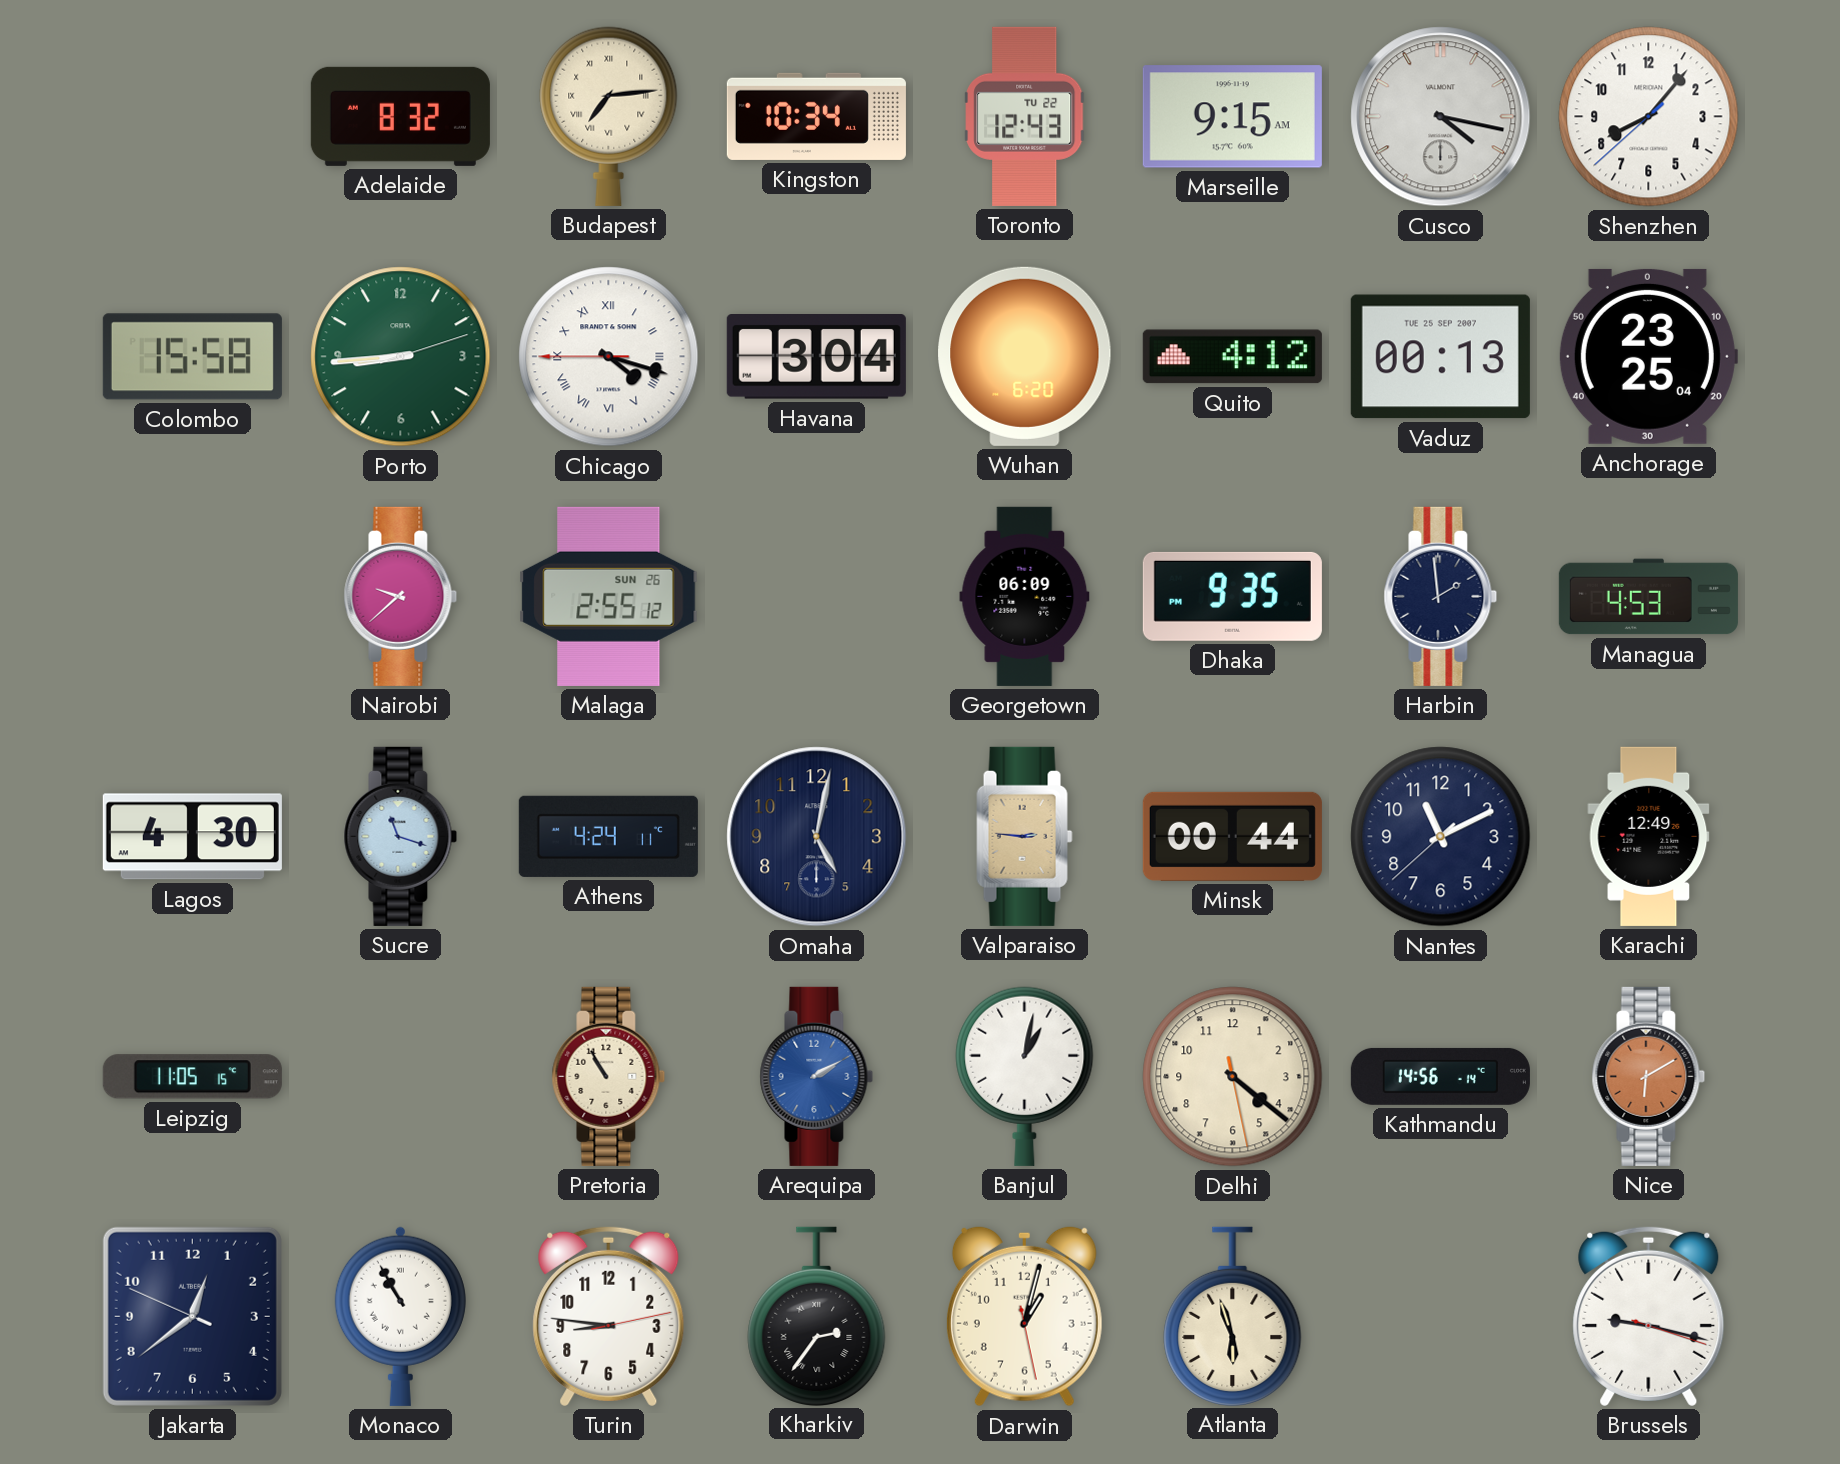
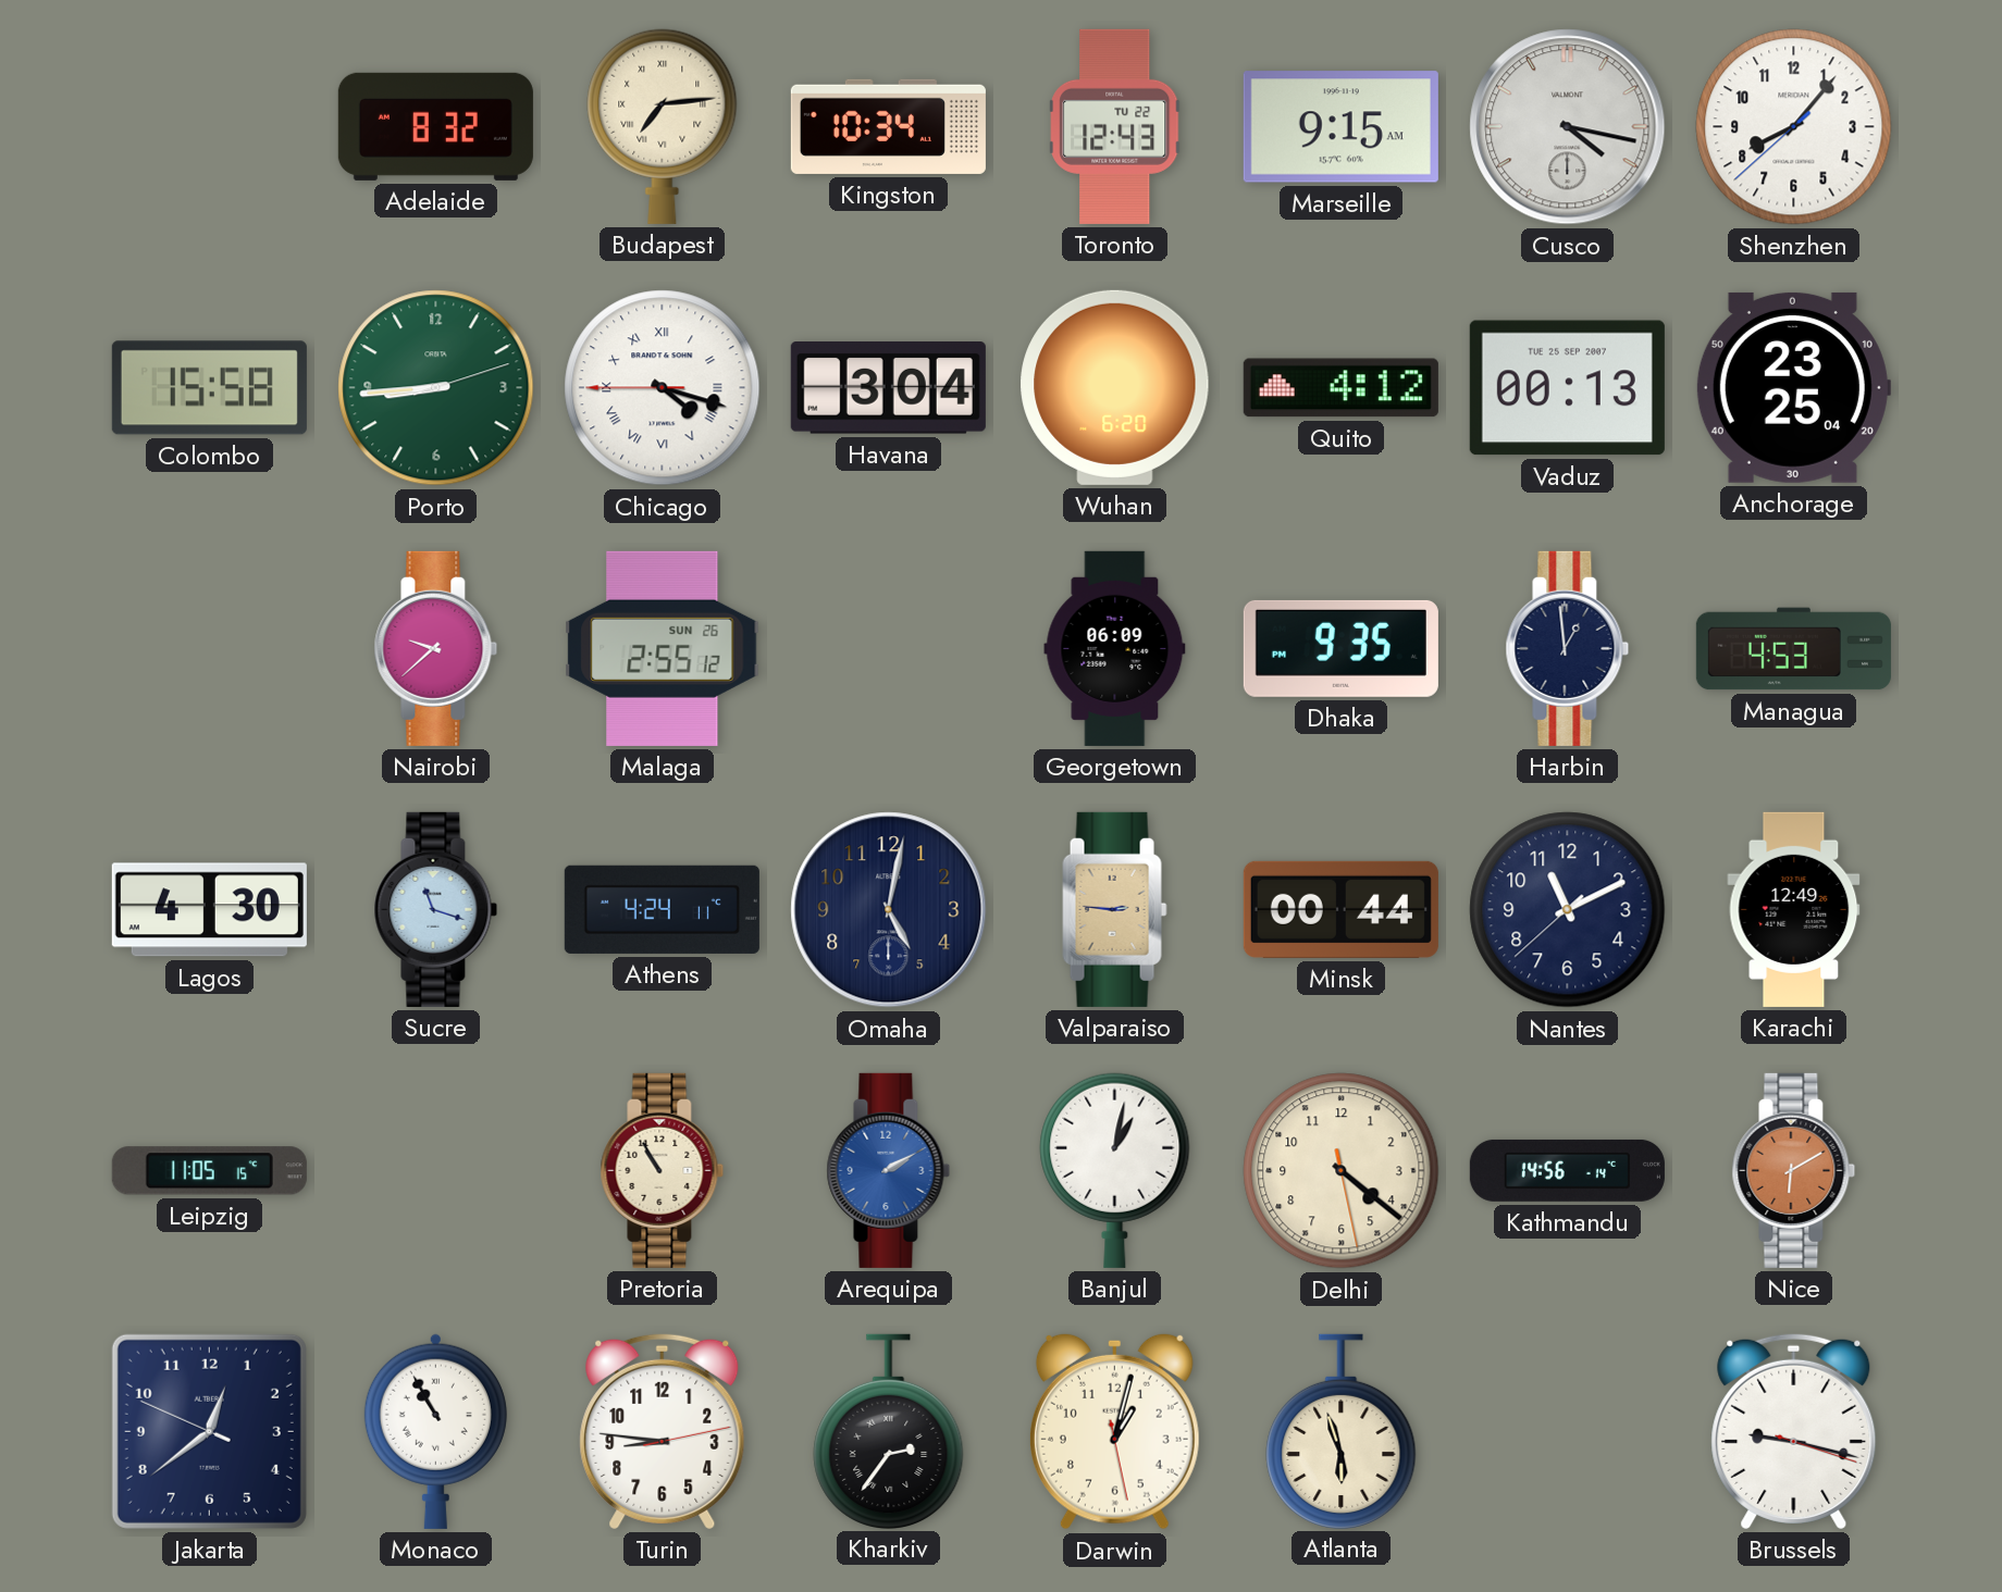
Harbin: 1:59 -> 12:59
